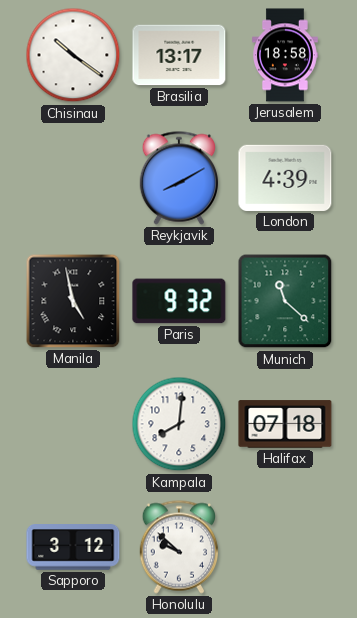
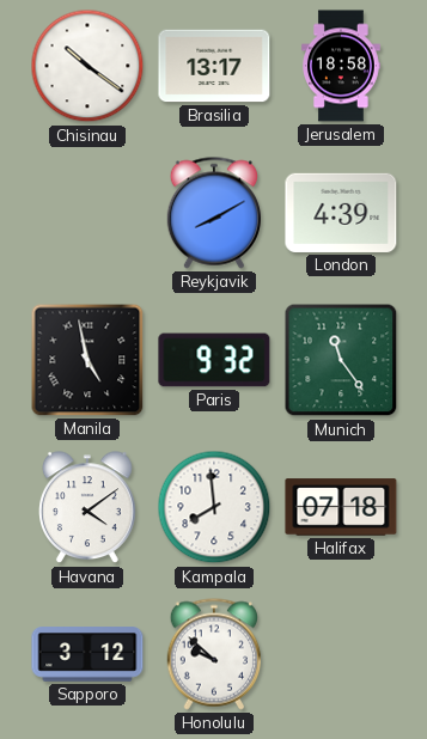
Munich: 11:22 -> 11:24
Havana: none -> 4:09
Kampala: 8:01 -> 7:59
